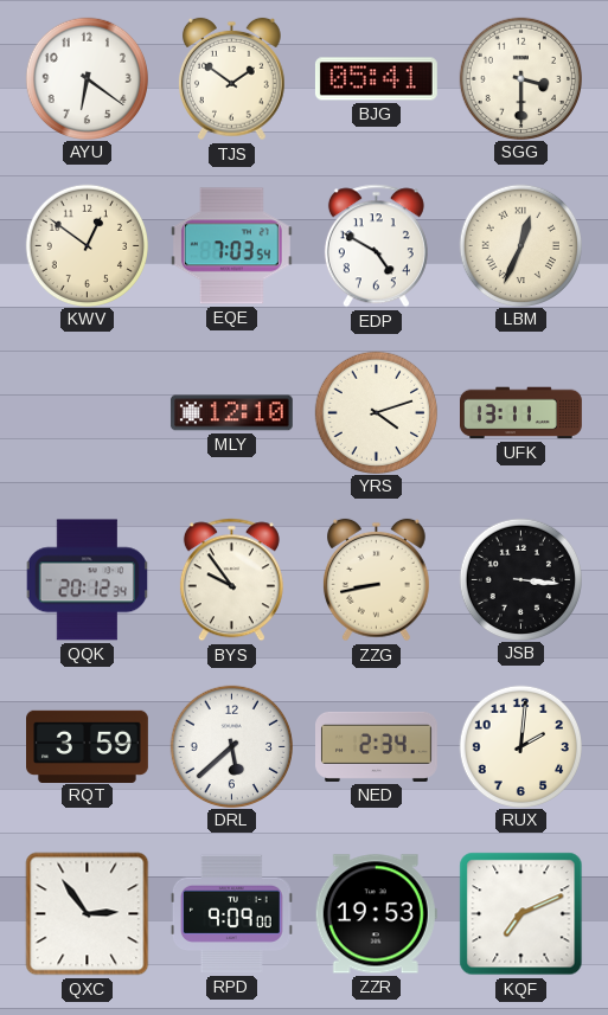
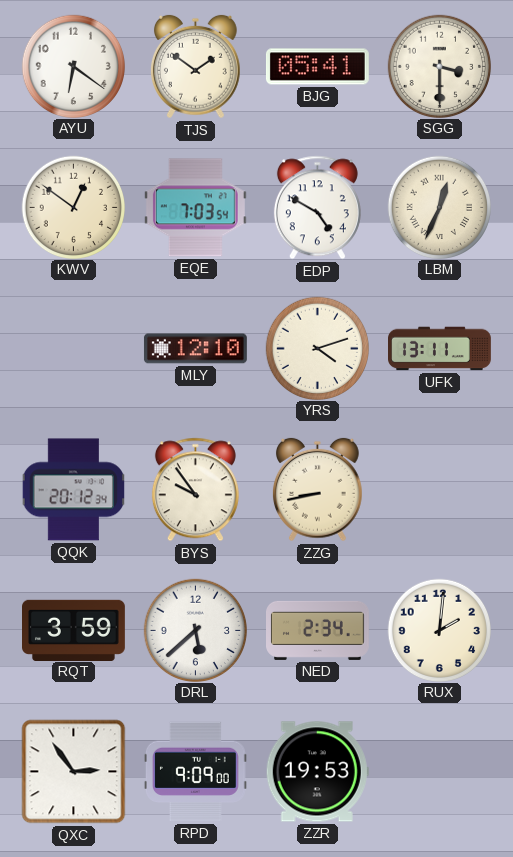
JSB: 3:16 -> none
KQF: 7:11 -> none
